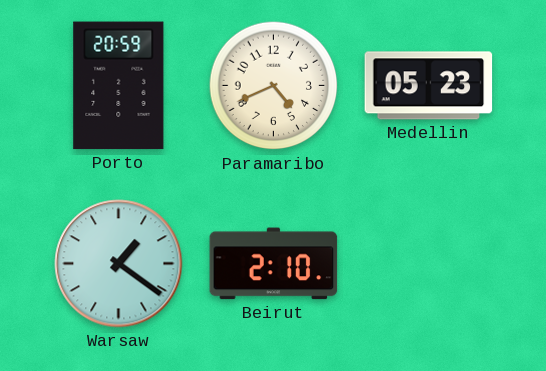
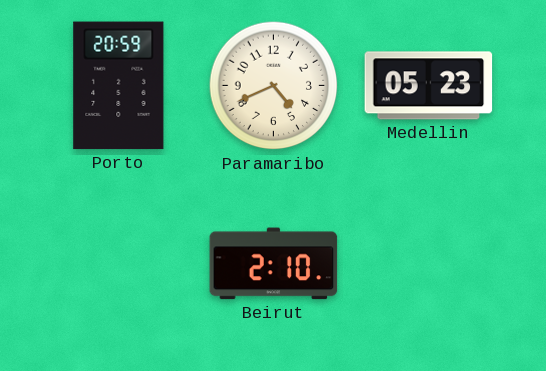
Warsaw: 1:21 -> none
